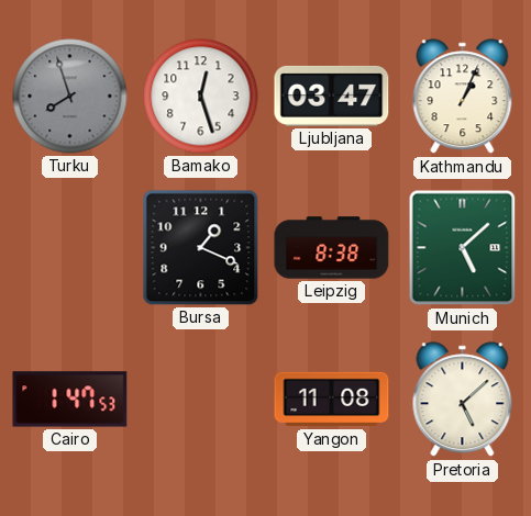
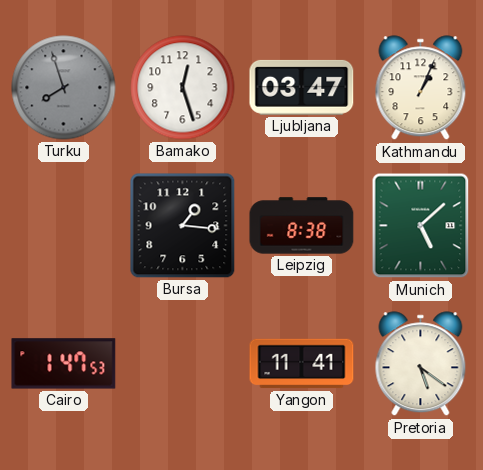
Bursa: 1:19 -> 1:16
Yangon: 11:08 -> 11:41
Pretoria: 5:08 -> 5:21
